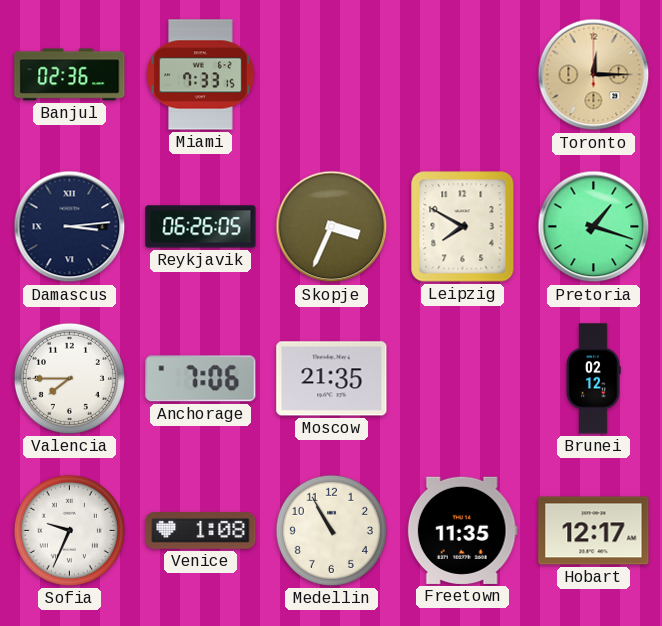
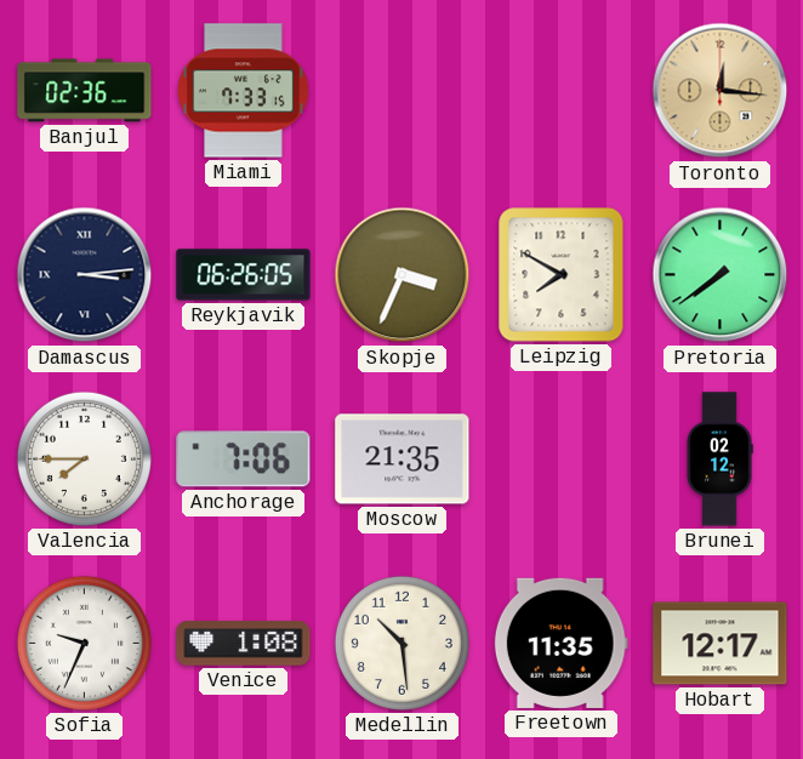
Toronto: 12:15 -> 12:16
Pretoria: 1:18 -> 7:39
Medellin: 10:55 -> 10:29
